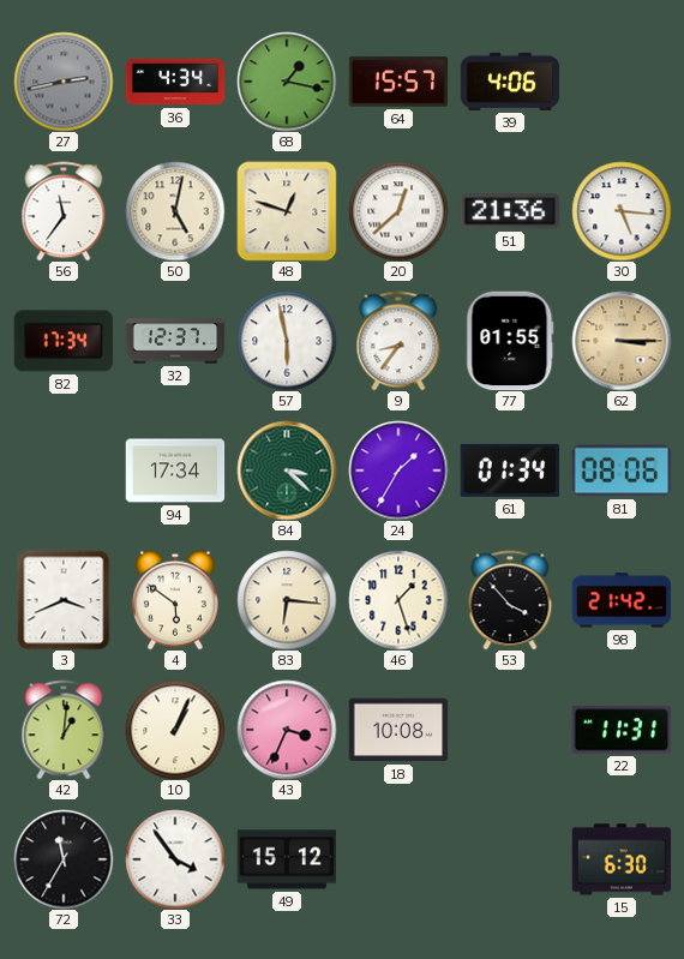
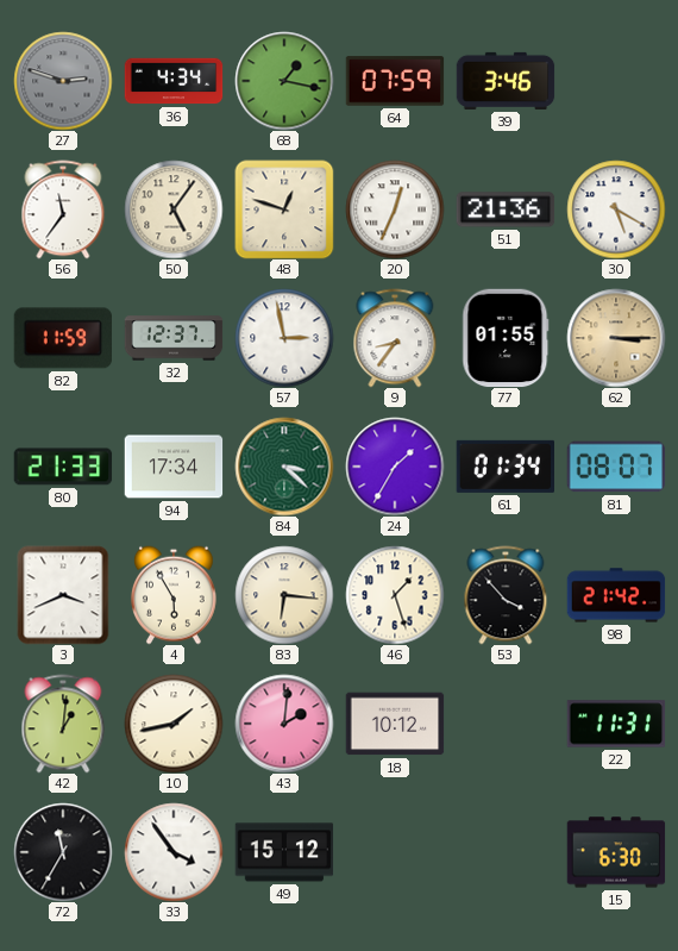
27: 2:43 -> 2:48
64: 15:57 -> 07:59
39: 4:06 -> 3:46
50: 5:02 -> 5:06
20: 12:38 -> 12:34
30: 5:16 -> 5:20
82: 17:34 -> 11:59
57: 5:58 -> 2:58
80: none -> 21:33
81: 08:06 -> 08:07
4: 5:51 -> 5:55
10: 1:04 -> 1:43
43: 3:34 -> 2:01
18: 10:08 -> 10:12
